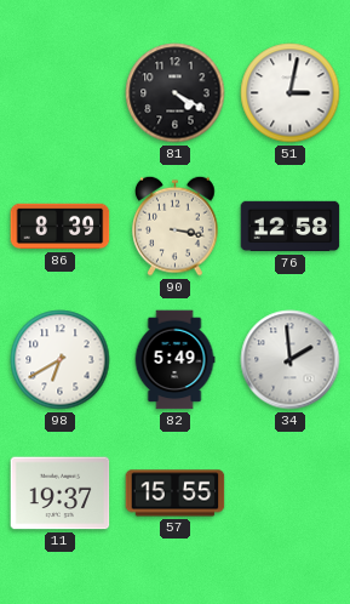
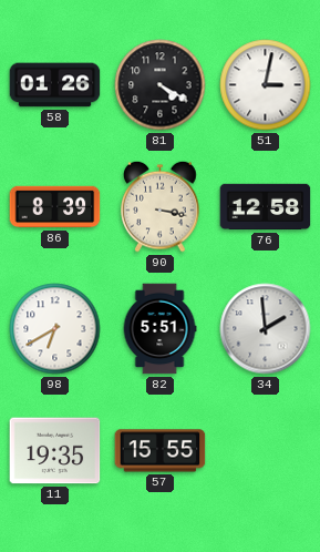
58: none -> 01:26
82: 5:49 -> 5:51
11: 19:37 -> 19:35
